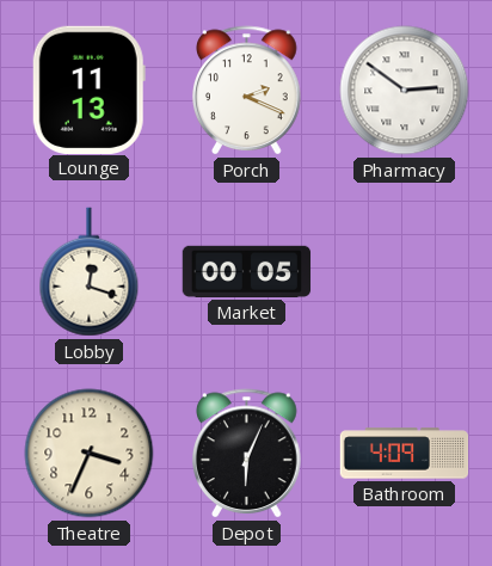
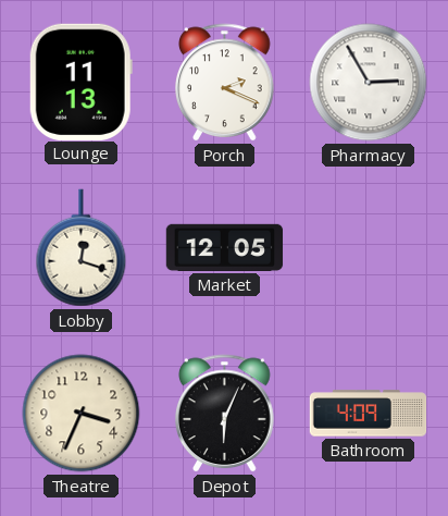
Pharmacy: 2:51 -> 2:55
Market: 00:05 -> 12:05
